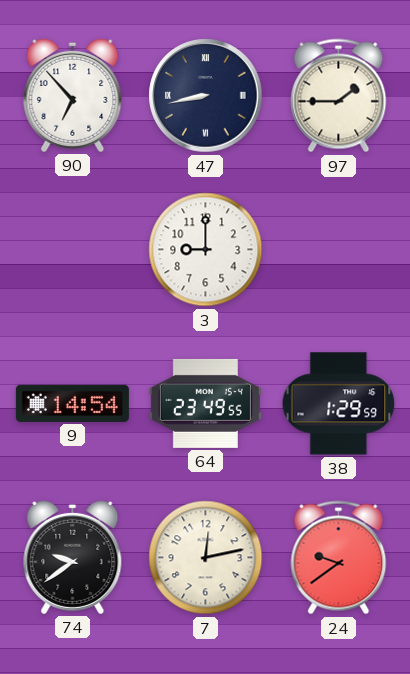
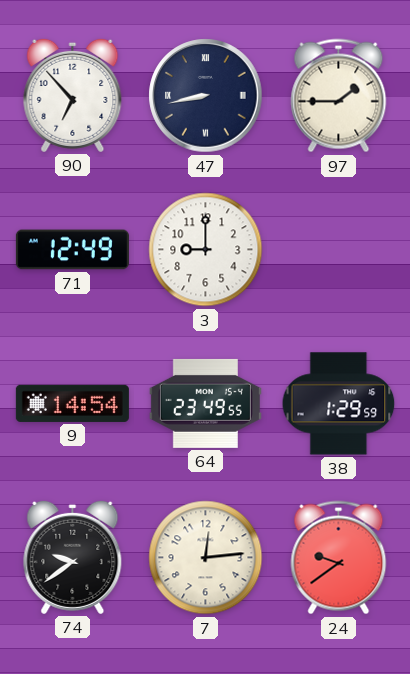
71: none -> 12:49
7: 12:13 -> 12:14
